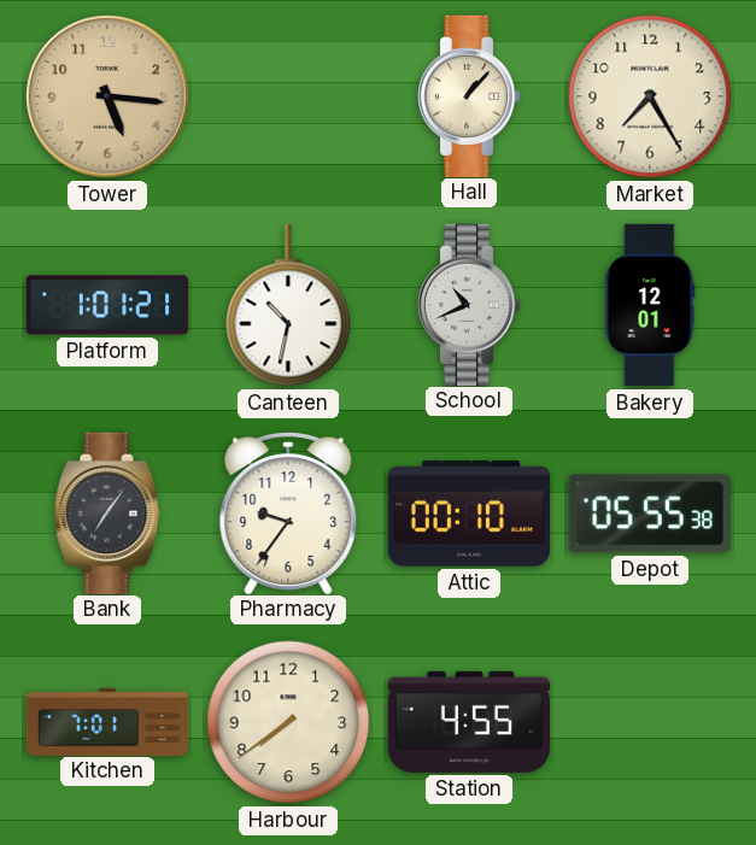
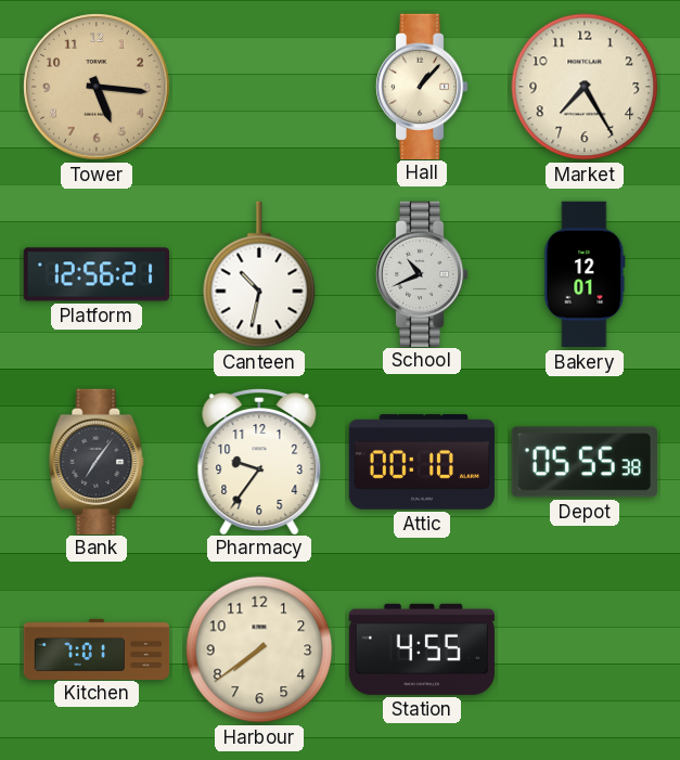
Platform: 1:01 -> 12:56
